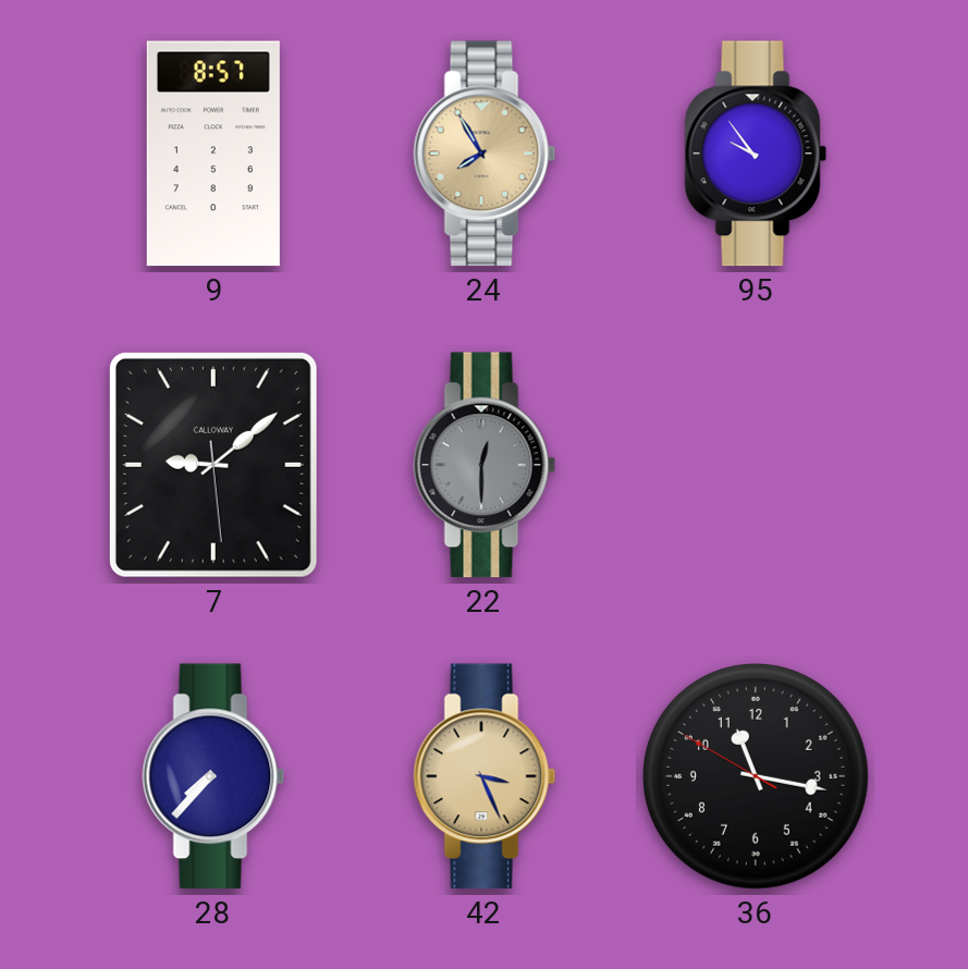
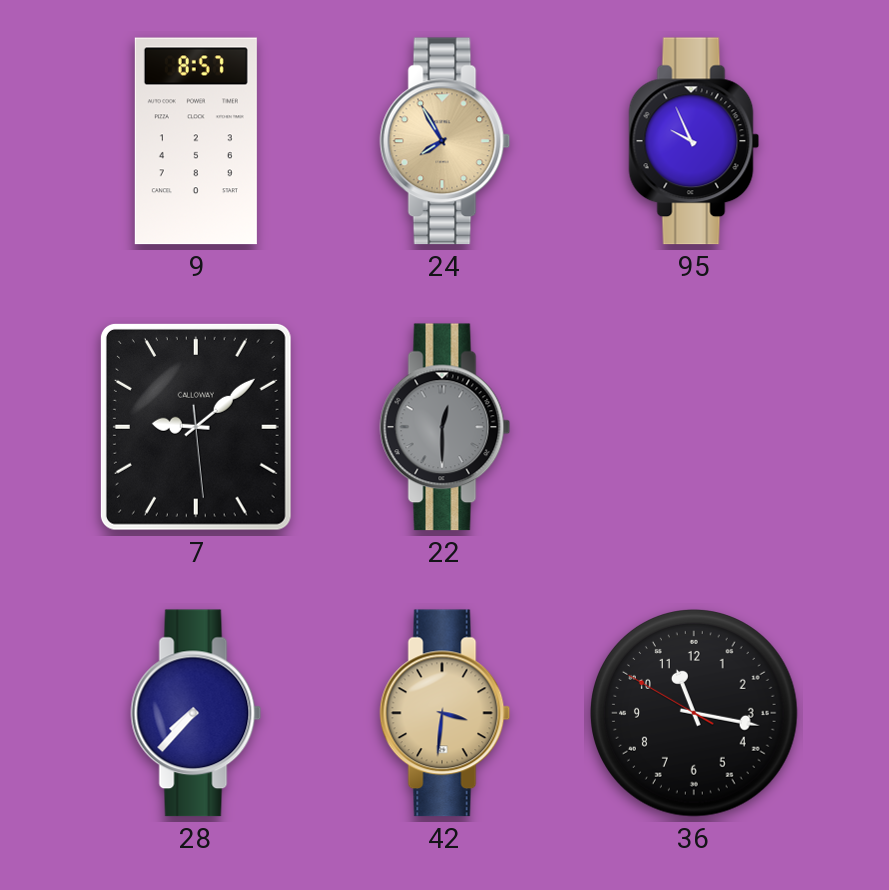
95: 9:54 -> 9:56
42: 3:26 -> 3:31
